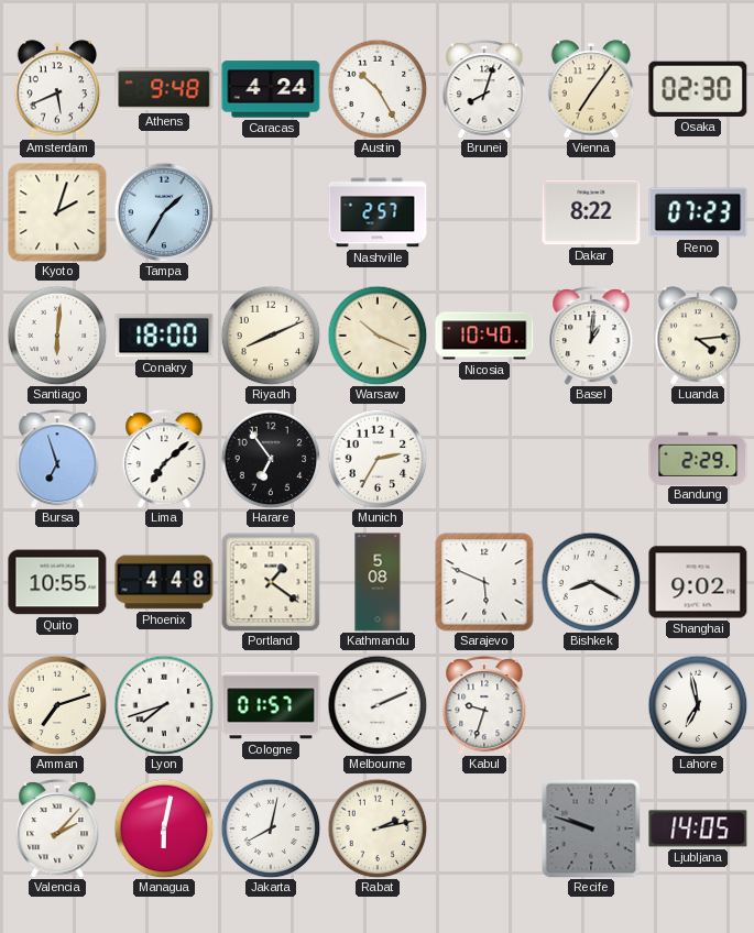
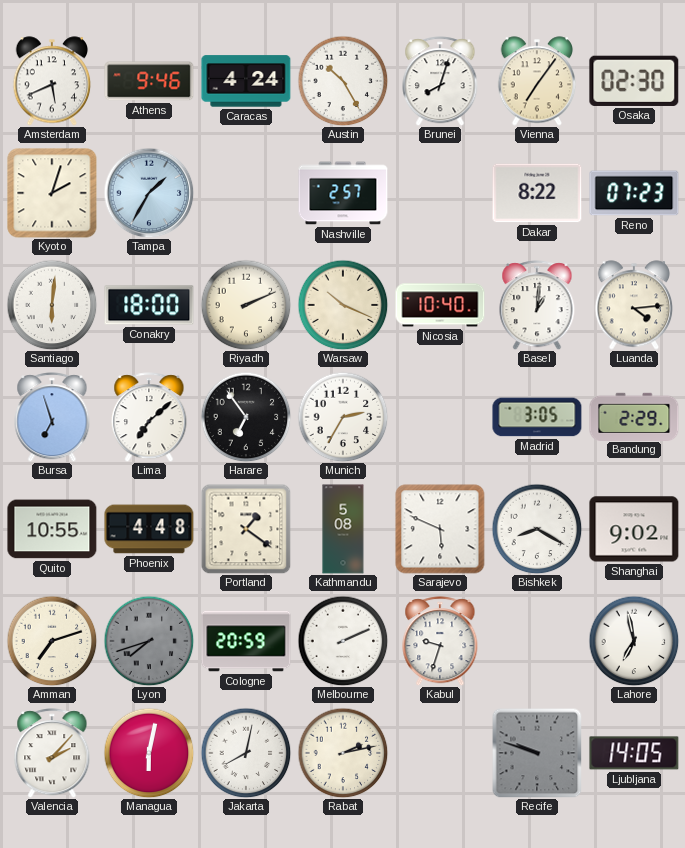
Athens: 9:48 -> 9:46
Riyadh: 8:11 -> 2:11
Madrid: none -> 3:05
Lyon dial: white -> grey
Cologne: 01:57 -> 20:59
